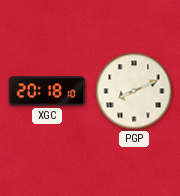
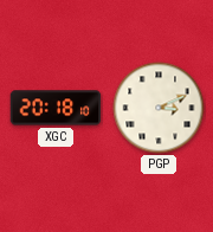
PGP: 8:11 -> 3:11
